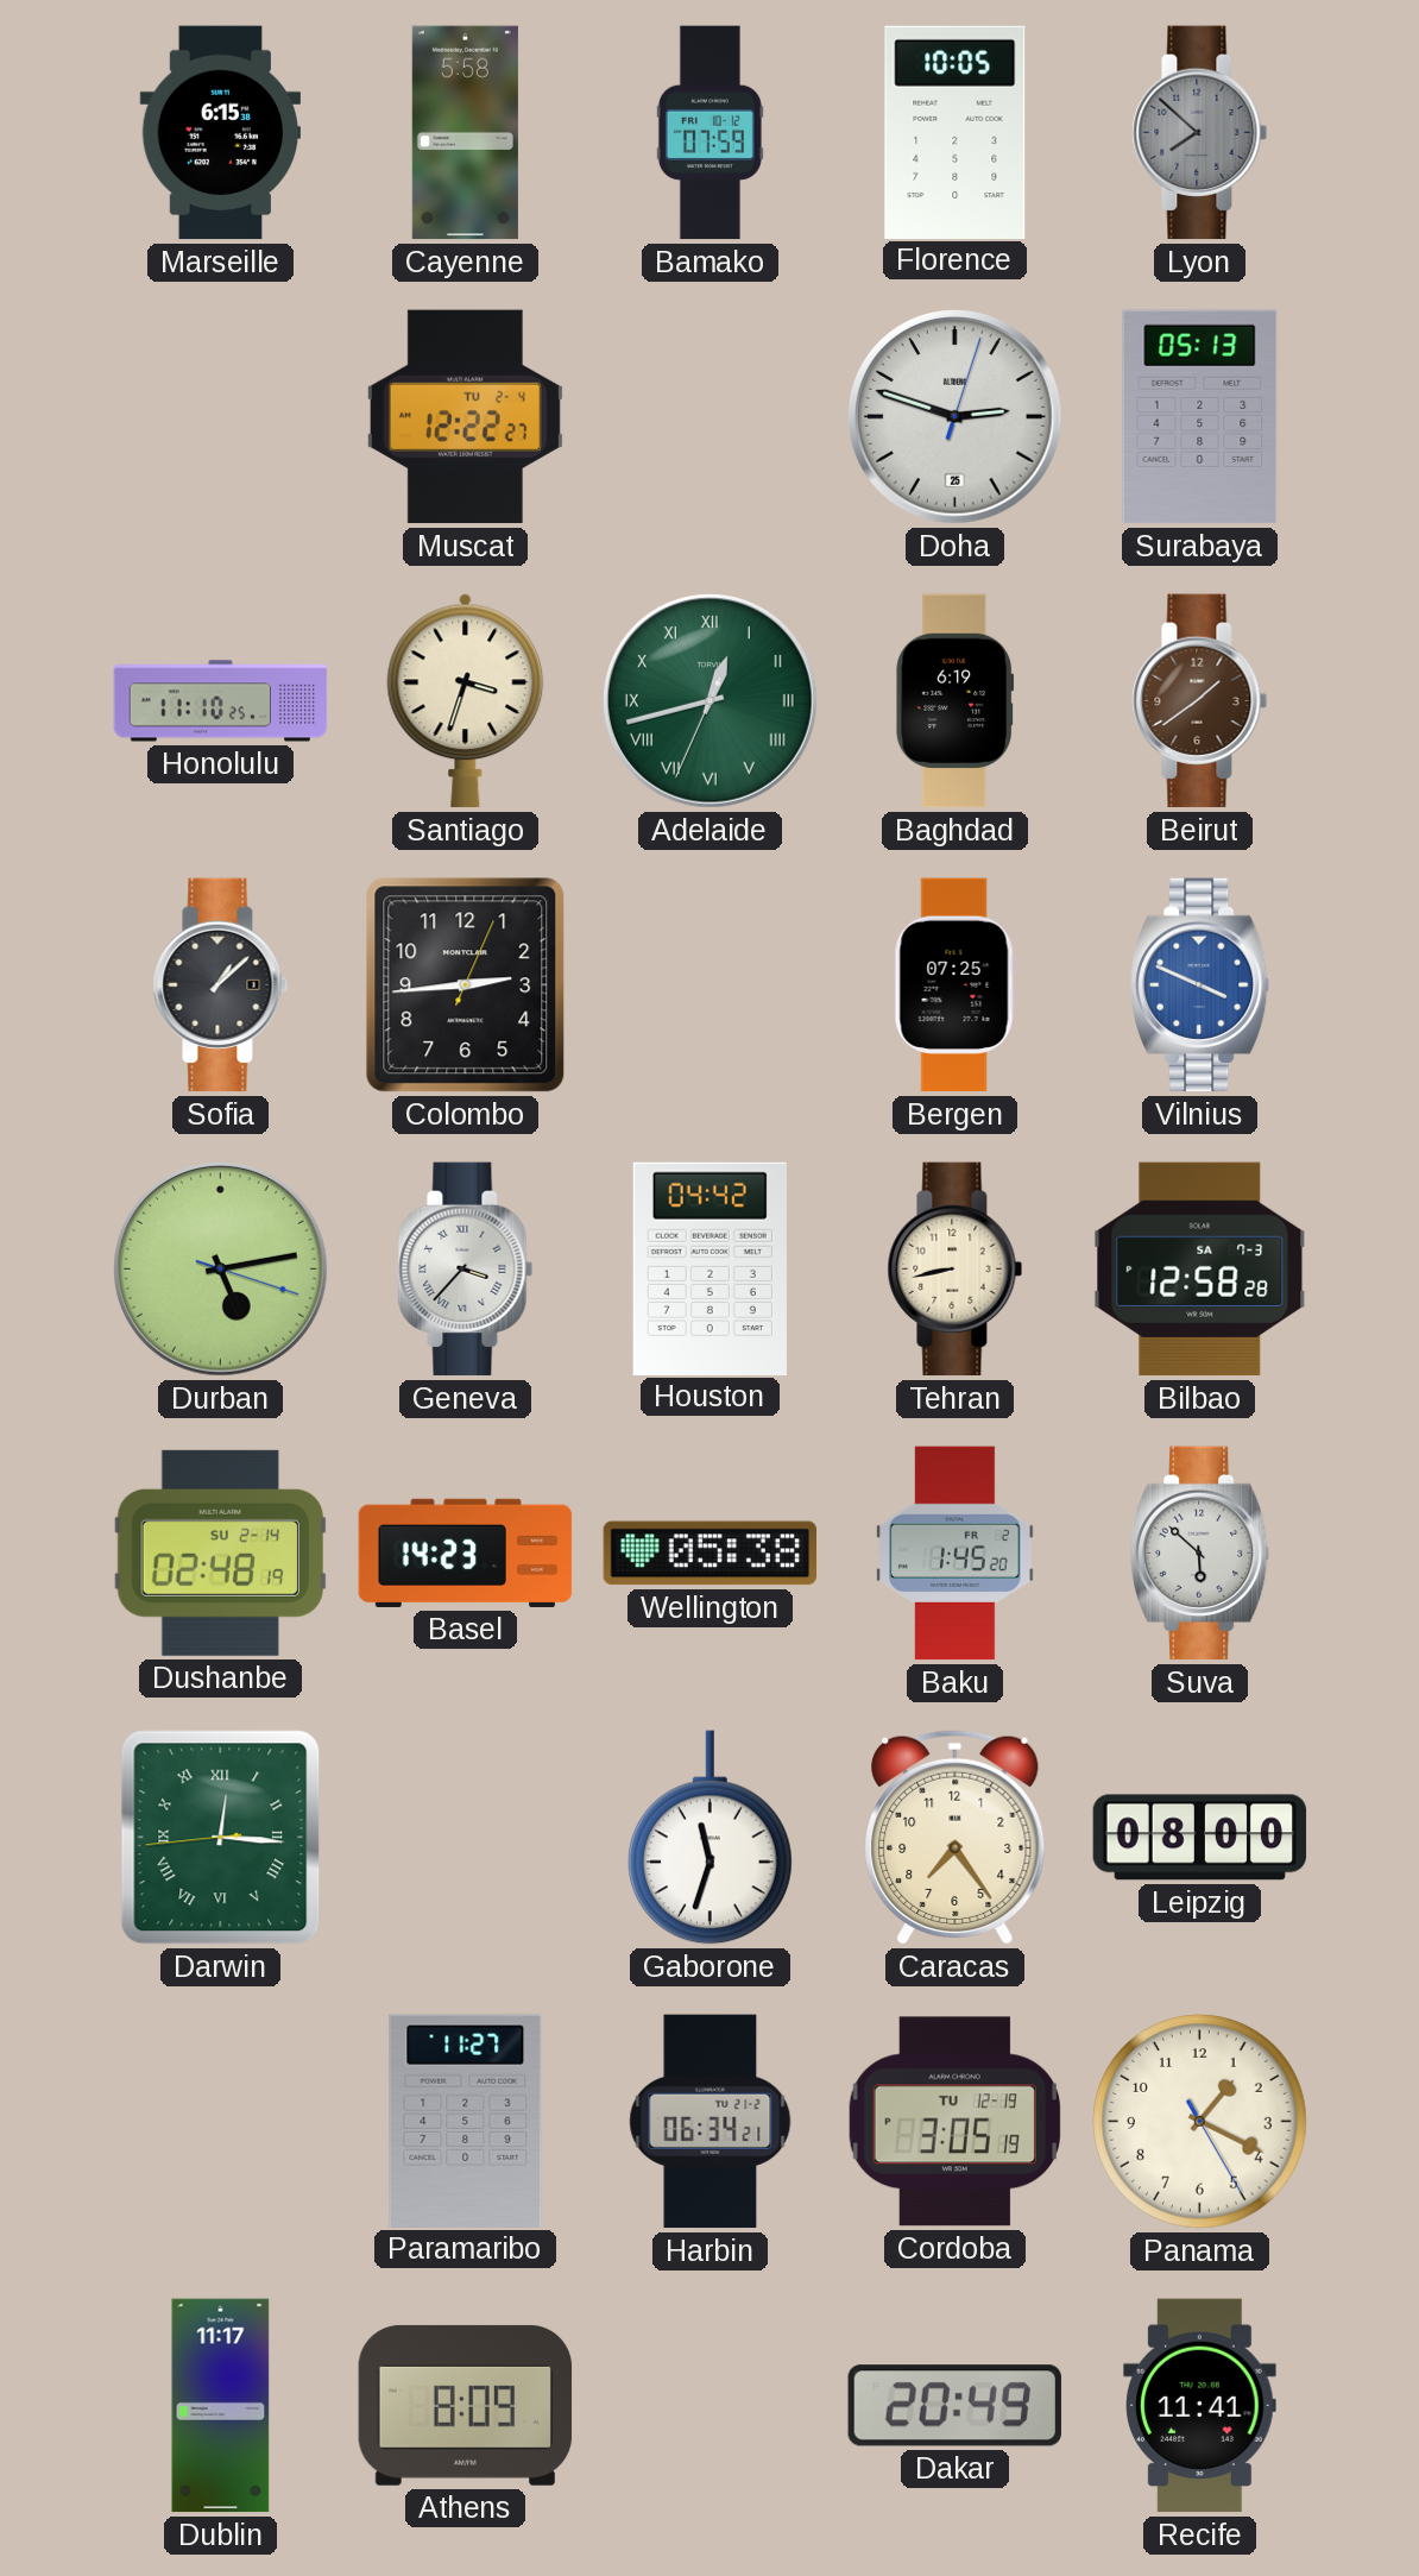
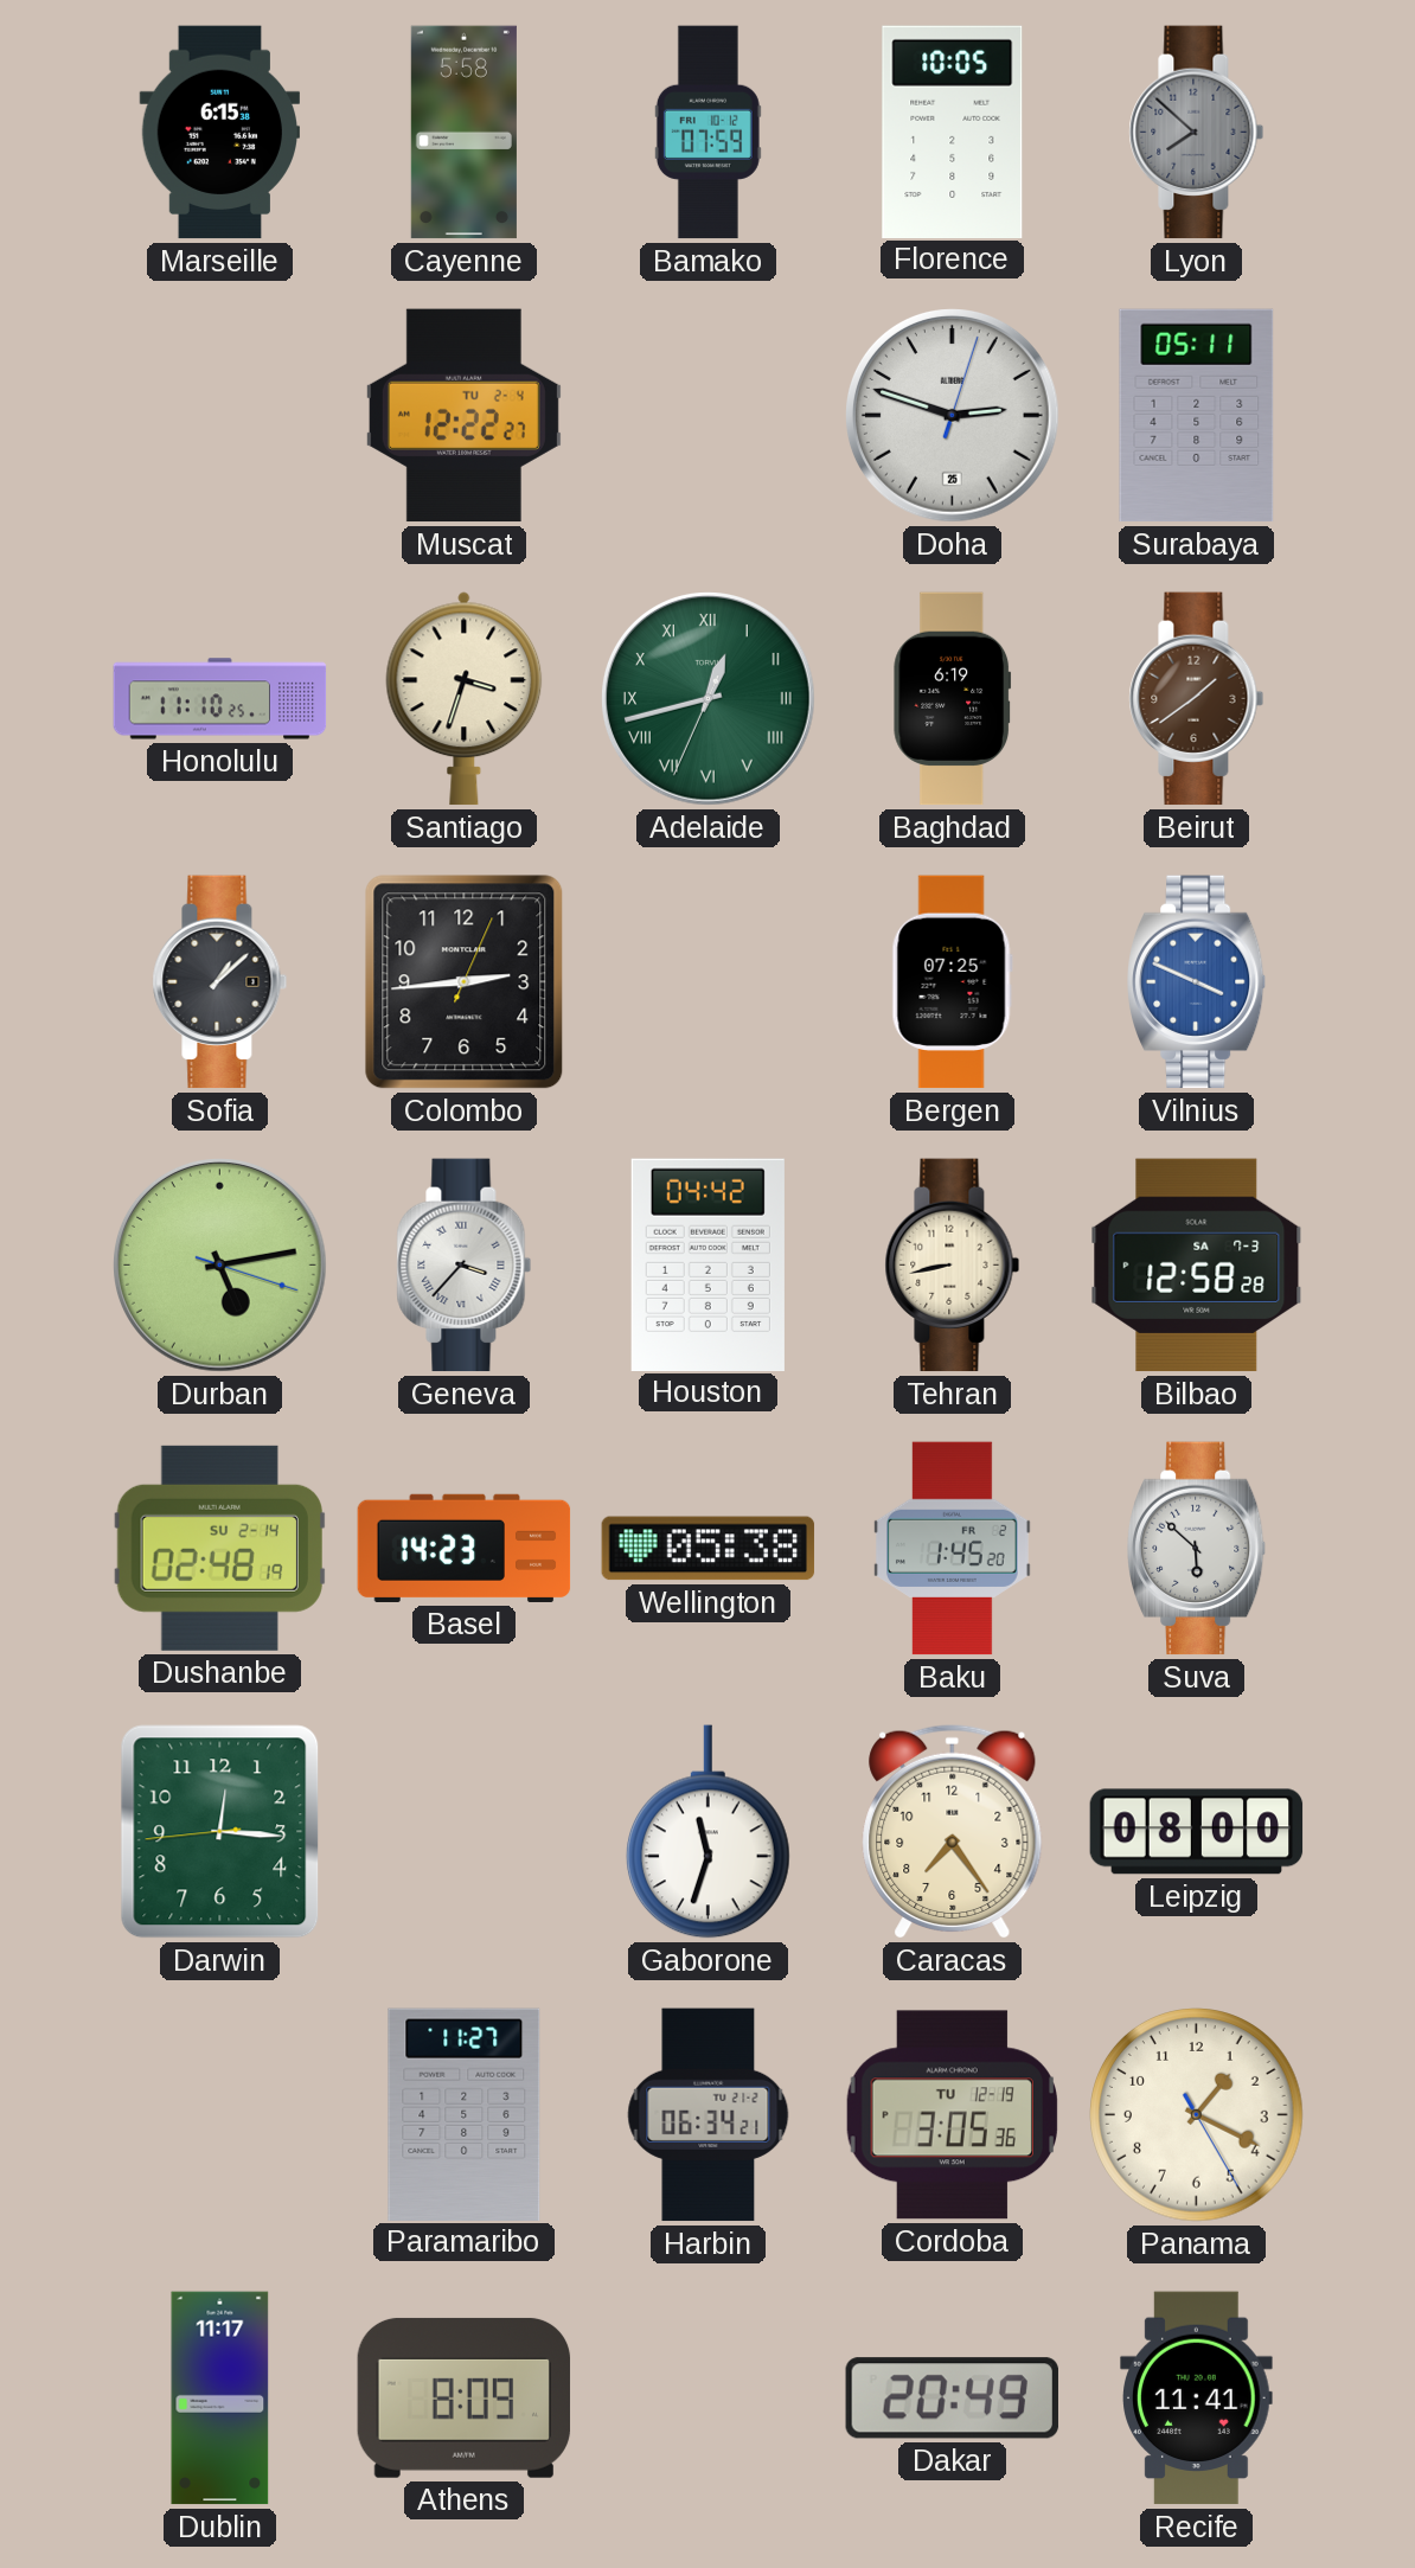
Surabaya: 05:13 -> 05:11
Darwin numerals: Roman -> Arabic
Cordoba: 3:05:19 -> 3:05:36
